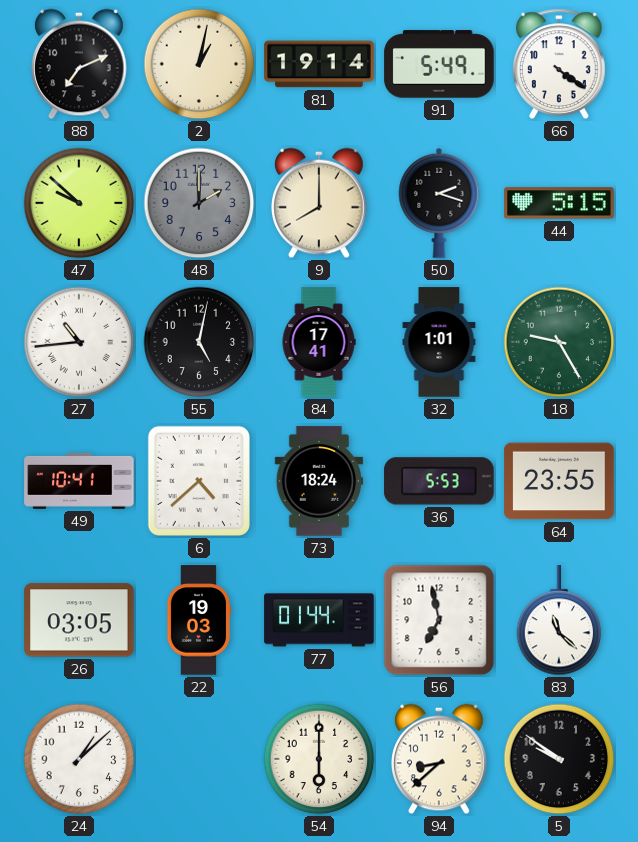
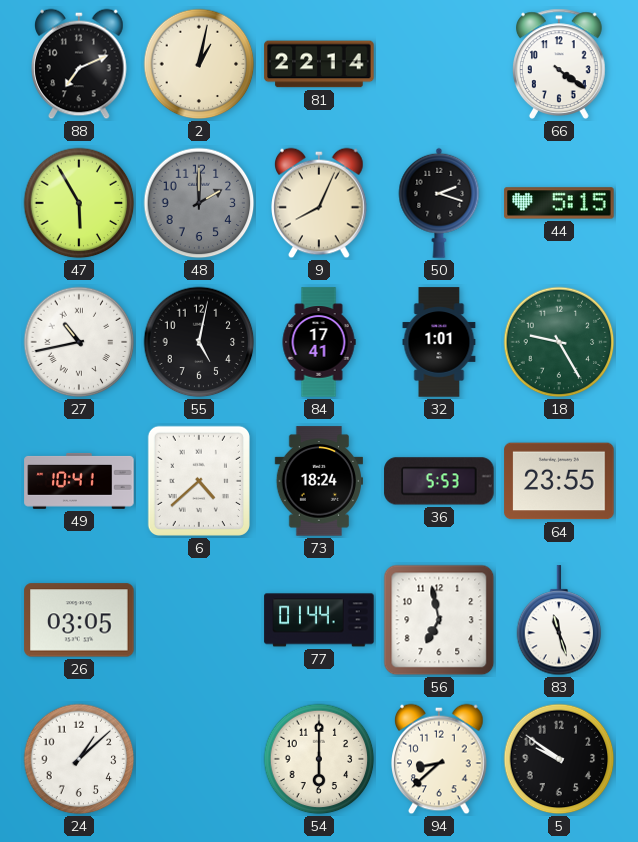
81: 19:14 -> 22:14
91: 5:49 -> none
47: 9:52 -> 5:55
9: 8:00 -> 8:04
27: 10:44 -> 10:43
22: 19:03 -> none
83: 11:22 -> 11:27
